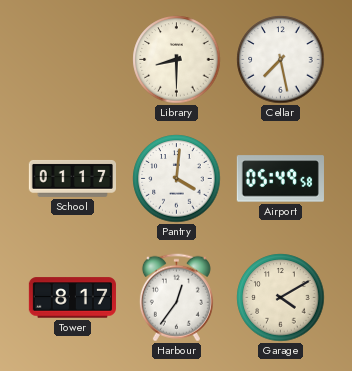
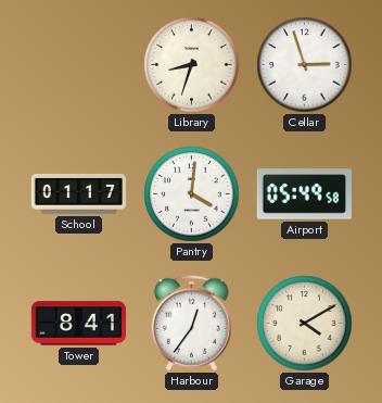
Library: 8:30 -> 8:33
Cellar: 7:28 -> 2:57
Tower: 8:17 -> 8:41
